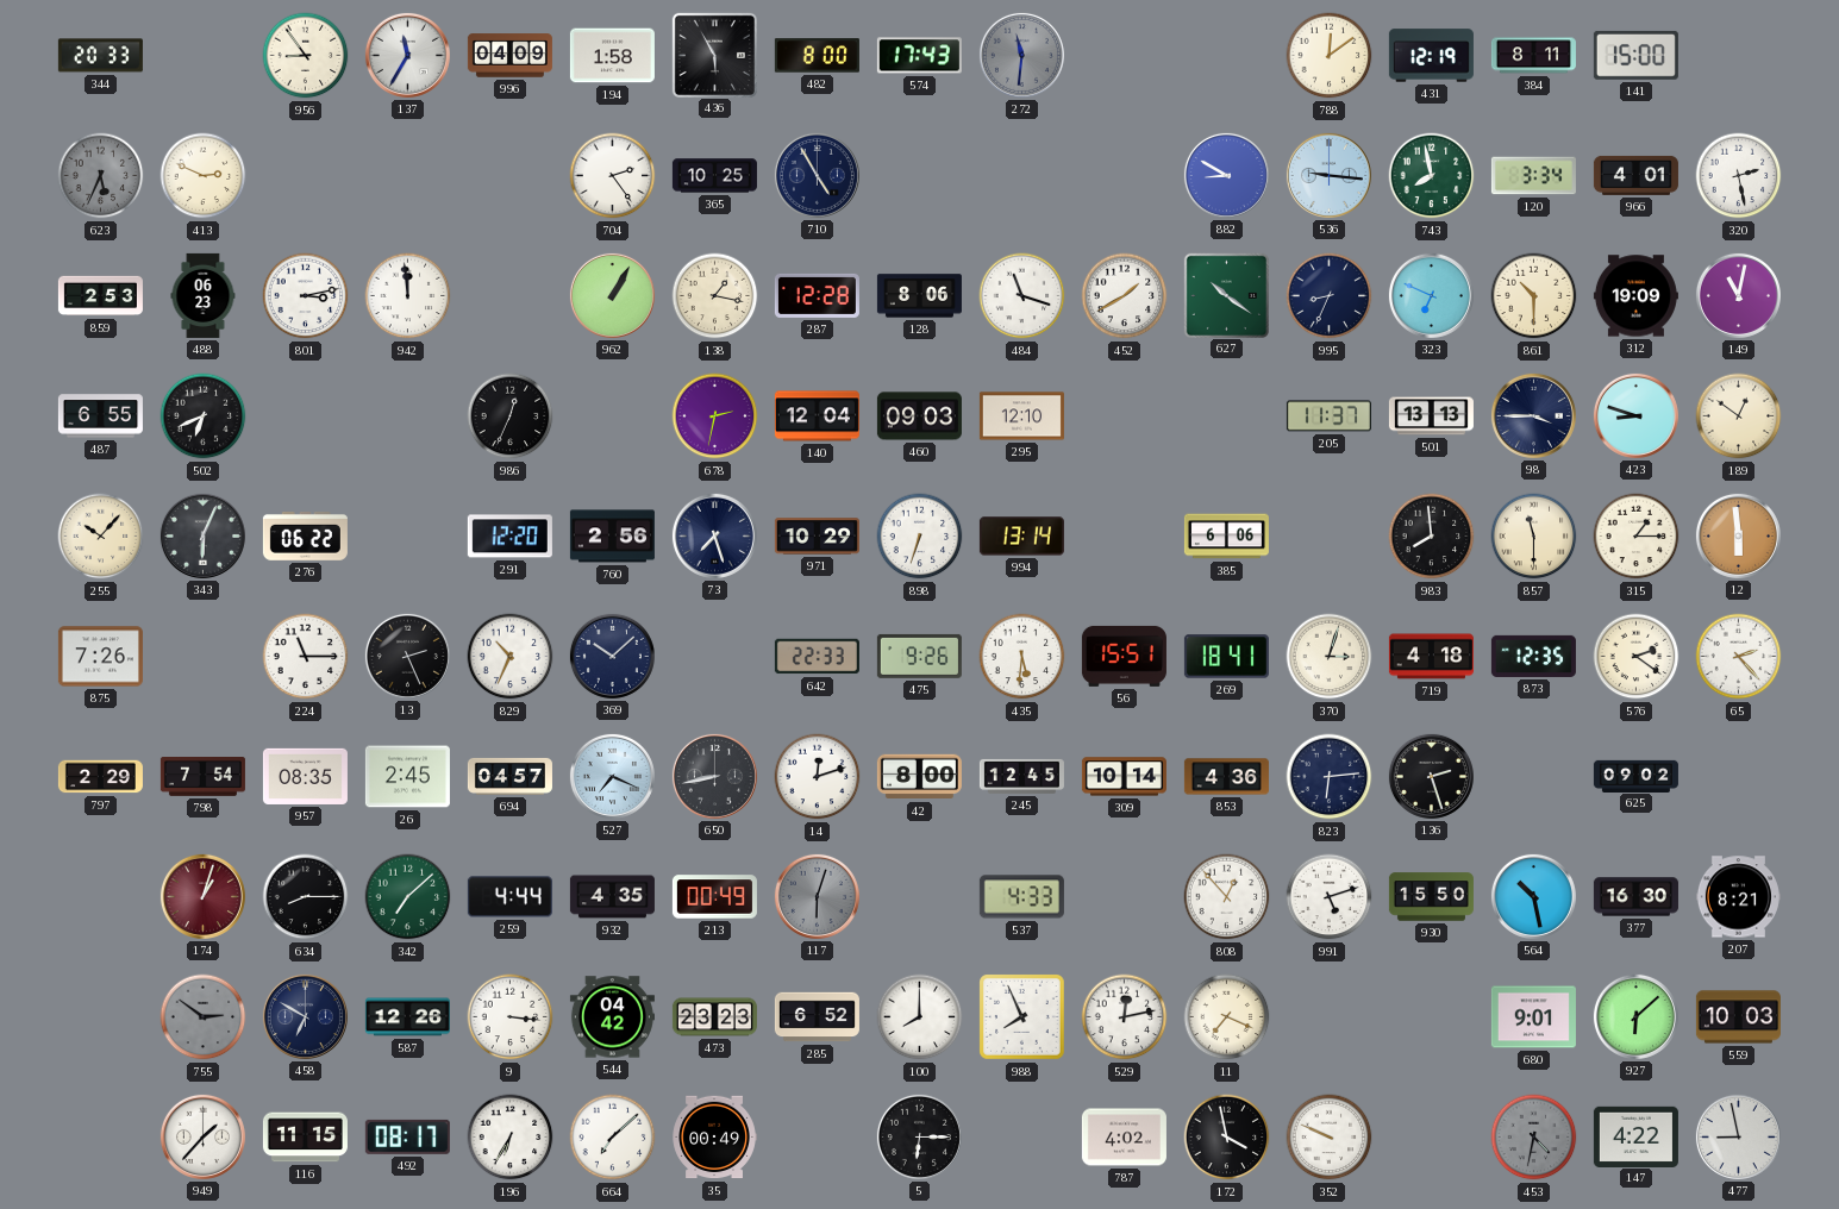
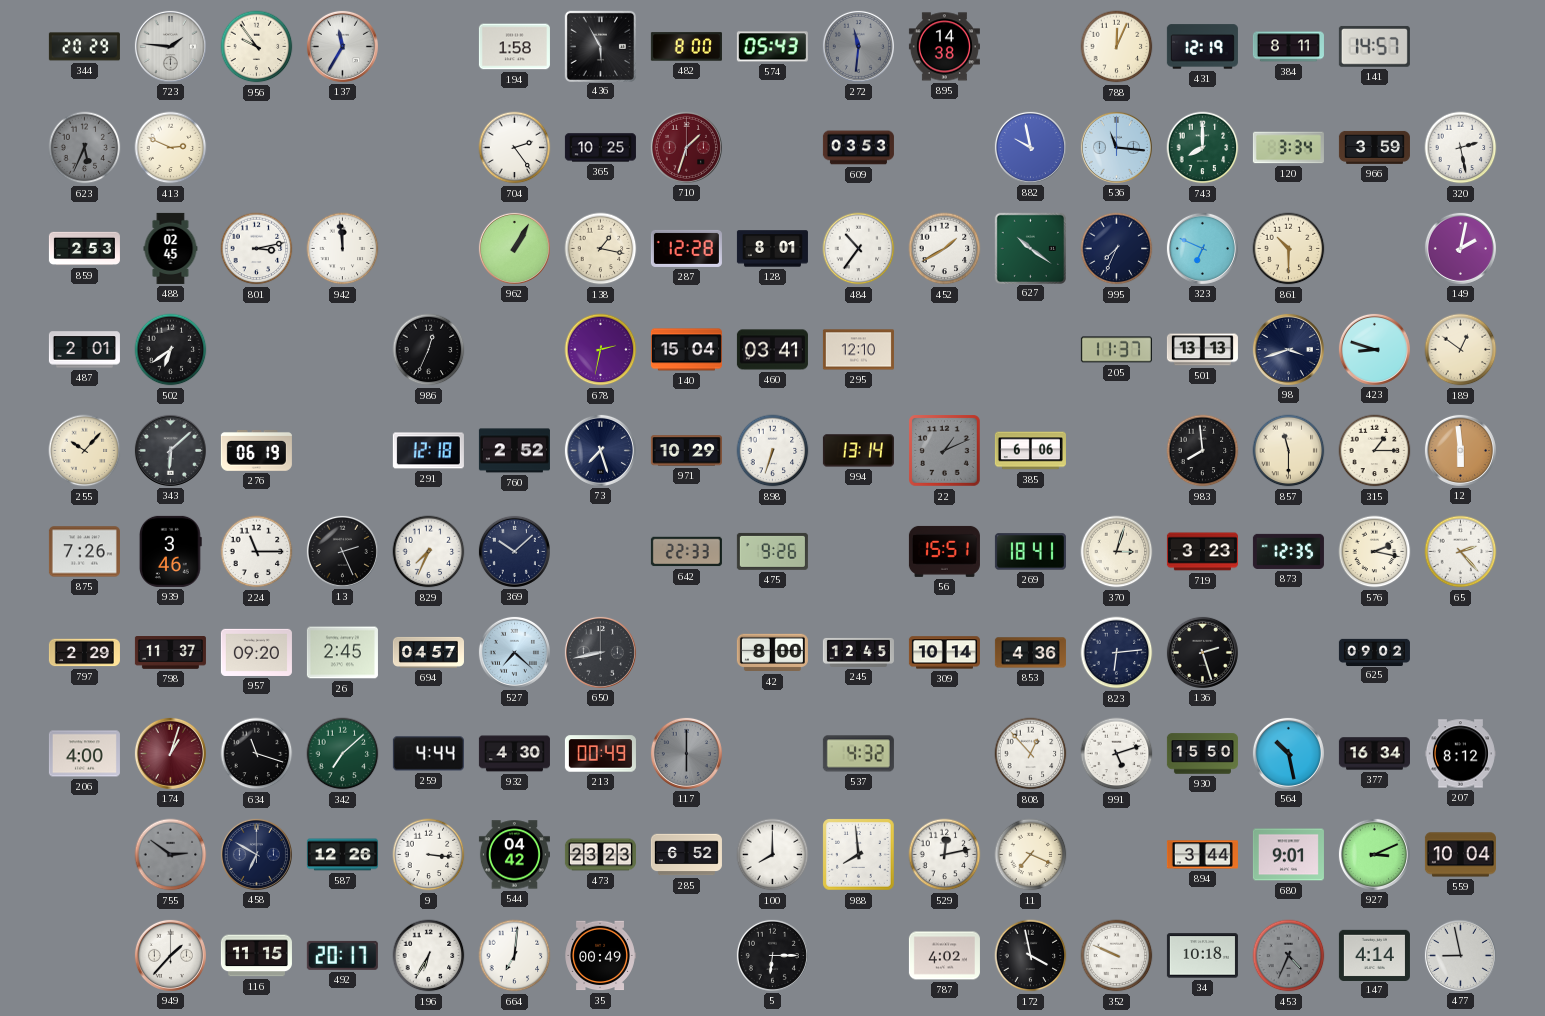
344: 20:33 -> 20:29
723: none -> 1:46
956: 8:54 -> 9:54
996: 04:09 -> none
574: 17:43 -> 05:43
895: none -> 14:38
788: 12:09 -> 12:04
141: 15:00 -> 14:57
710: 4:55 -> 1:33
710 dial: navy -> burgundy
609: none -> 03:53
882: 8:50 -> 9:58
536: 9:16 -> 11:16
743: 7:58 -> 8:00
966: 4:01 -> 3:59
488: 06:23 -> 02:45
128: 8:06 -> 8:01
484: 11:18 -> 10:36
995: 8:34 -> 7:34
312: 19:09 -> none
149: 11:02 -> 2:02
487: 6:55 -> 2:01
502: 6:41 -> 6:39
140: 12:04 -> 15:04
460: 09:03 -> 03:41
98: 3:45 -> 3:42
343: 6:04 -> 6:08
276: 06:22 -> 06:19
291: 12:20 -> 12:18
760: 2:56 -> 2:52
22: none -> 1:11
939: none -> 3:46
829: 10:34 -> 7:34
435: 5:31 -> none
719: 4:18 -> 3:23
576: 2:21 -> 2:17
798: 7:54 -> 11:37
957: 08:35 -> 09:20
527: 7:19 -> 7:22
14: 12:12 -> none
206: none -> 4:00
634: 8:15 -> 11:18
932: 4:35 -> 4:30
117: 6:03 -> 6:00
537: 4:33 -> 4:32
377: 16:30 -> 16:34
207: 8:21 -> 8:12
988: 7:56 -> 7:59
894: none -> 3:44
927: 6:08 -> 3:11
559: 10:03 -> 10:04
492: 08:17 -> 20:17
664: 7:08 -> 7:01
34: none -> 10:18
453: 4:32 -> 4:34
147: 4:22 -> 4:14
